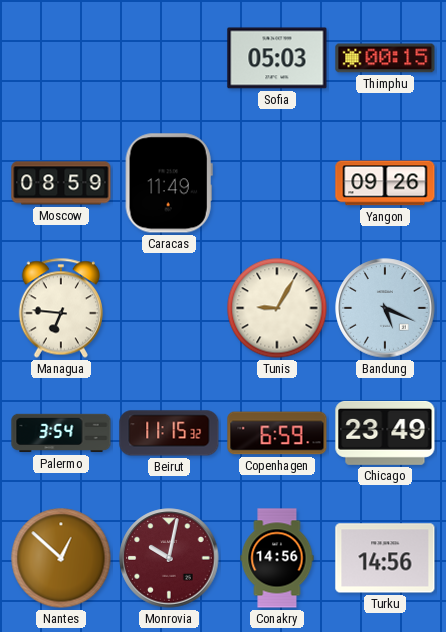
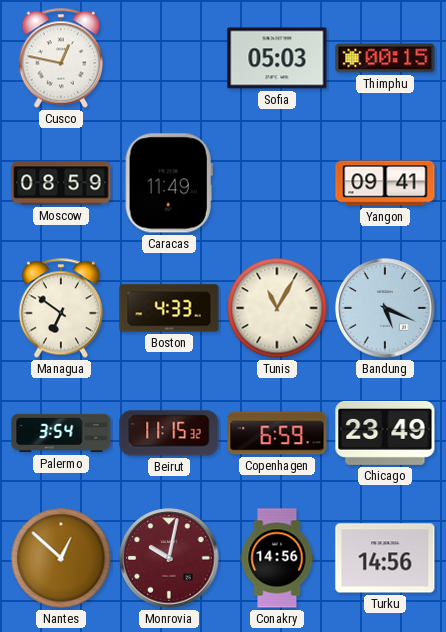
Cusco: none -> 12:47
Yangon: 09:26 -> 09:41
Managua: 6:46 -> 6:51
Boston: none -> 4:33
Tunis: 9:05 -> 11:05
